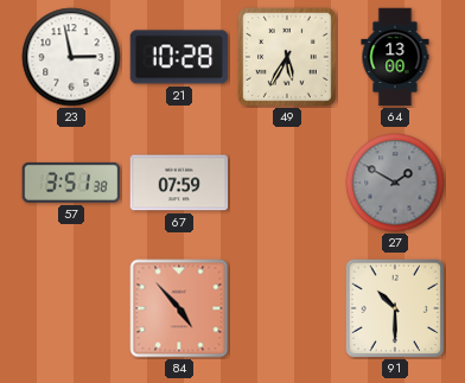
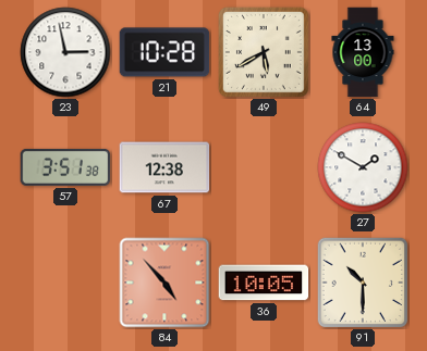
49: 5:35 -> 5:40
67: 07:59 -> 12:38
27 dial: grey -> white
36: none -> 10:05
